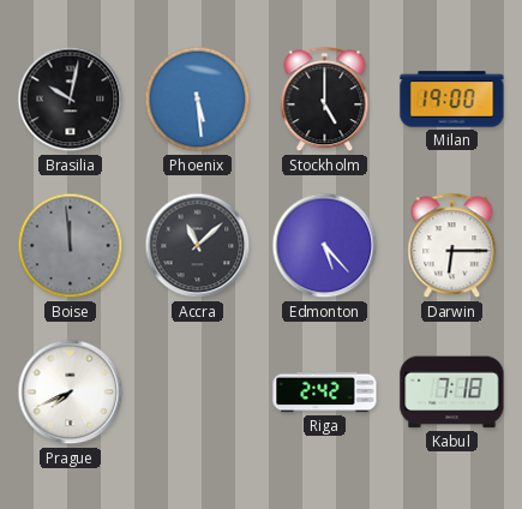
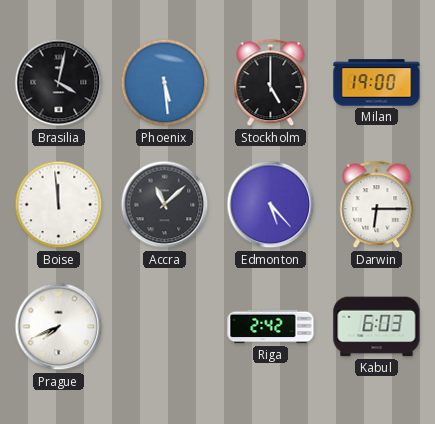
Brasilia: 10:02 -> 4:02
Boise dial: grey -> white
Kabul: 7:18 -> 6:03
